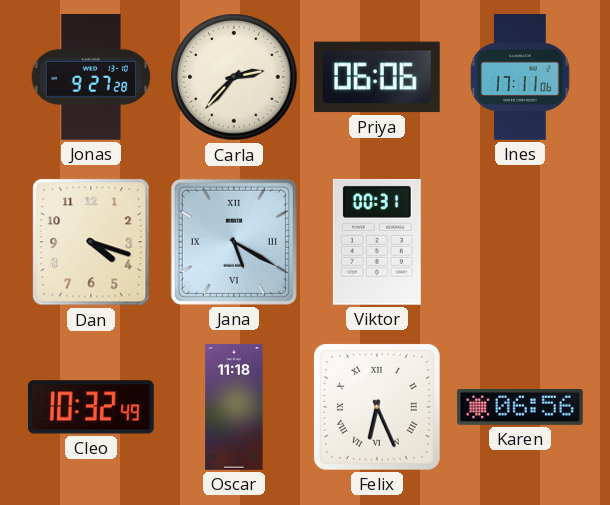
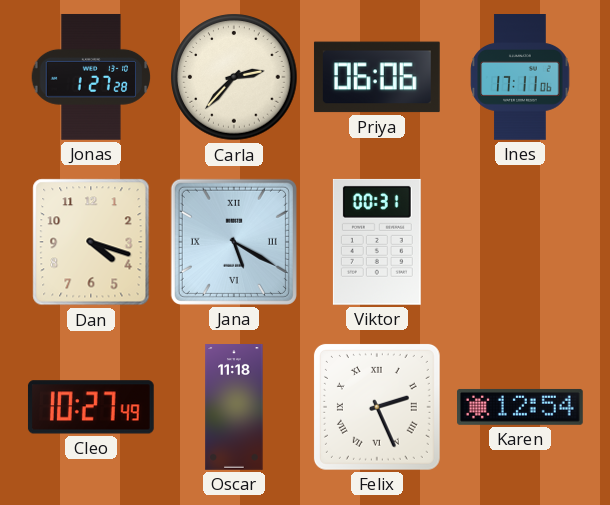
Jonas: 9:27 -> 1:27
Cleo: 10:32 -> 10:27
Felix: 6:26 -> 2:26
Karen: 06:56 -> 12:54
